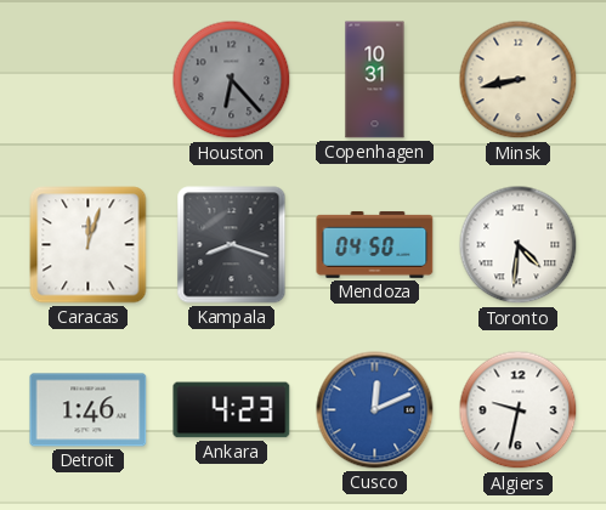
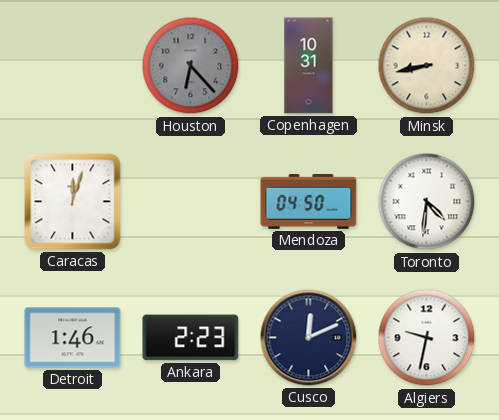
Kampala: 8:18 -> none
Ankara: 4:23 -> 2:23
Cusco dial: blue -> navy
